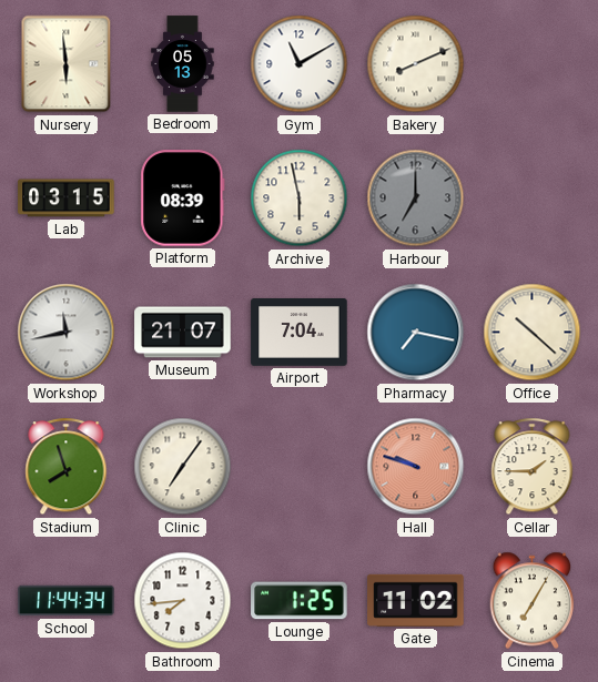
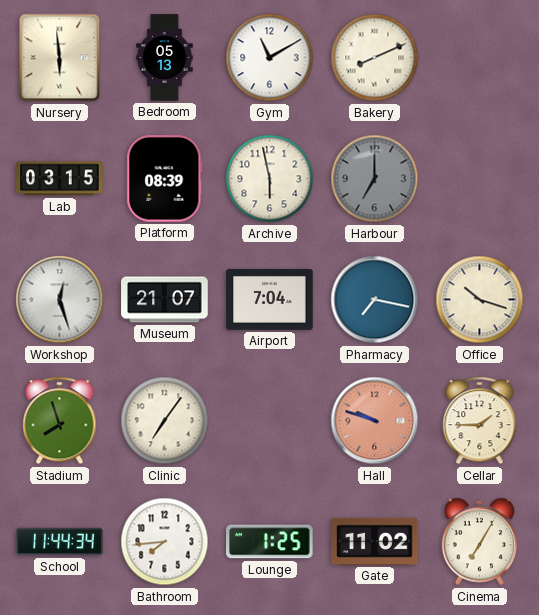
Workshop: 11:43 -> 12:27
Office: 10:22 -> 10:18
